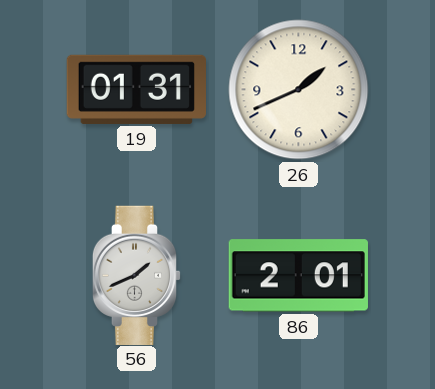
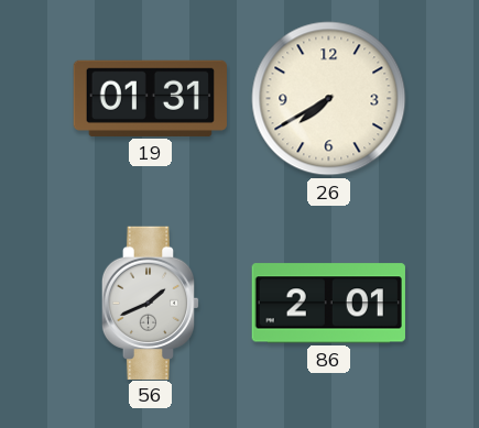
26: 1:41 -> 7:40
